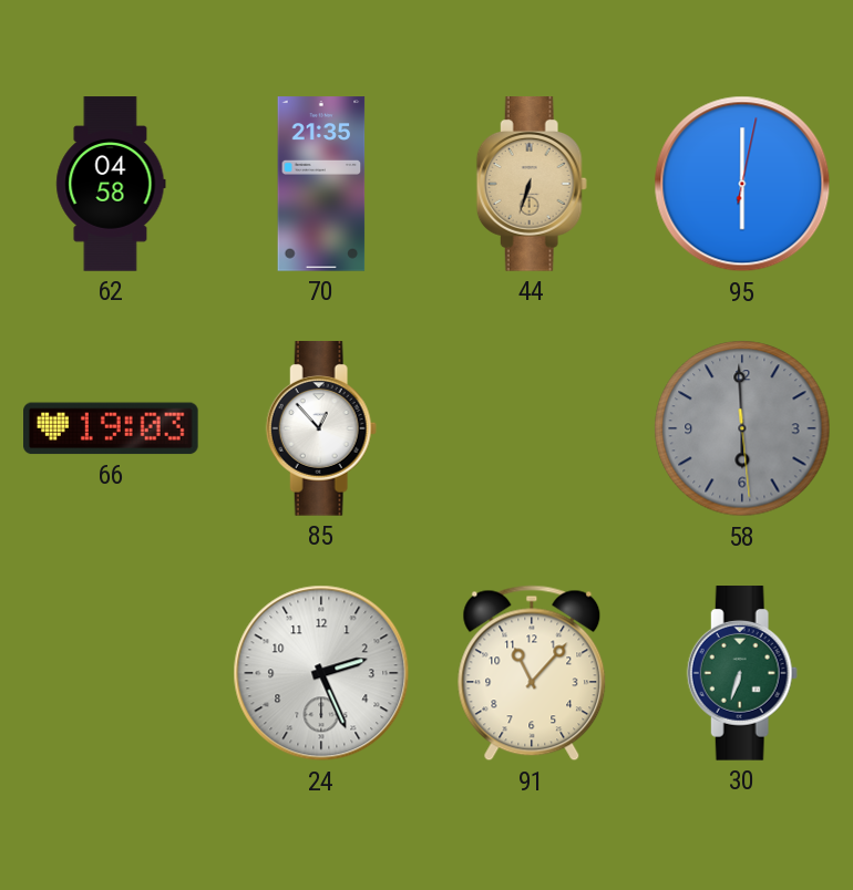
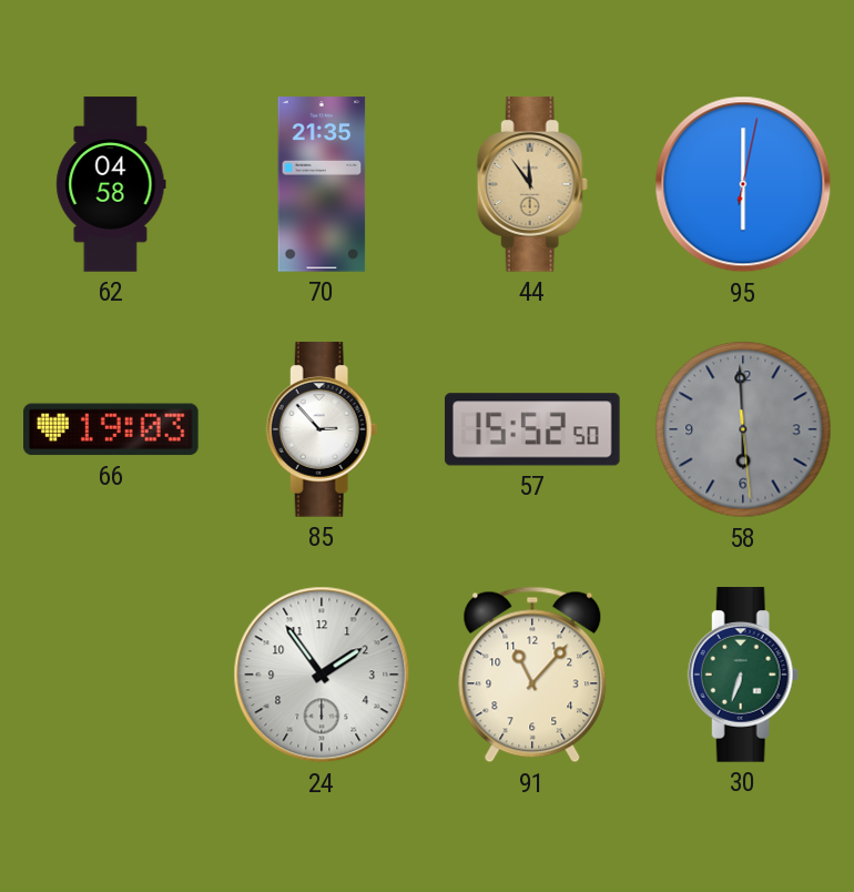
44: 6:33 -> 11:54
85: 12:53 -> 2:53
57: none -> 15:52
24: 2:26 -> 1:54
